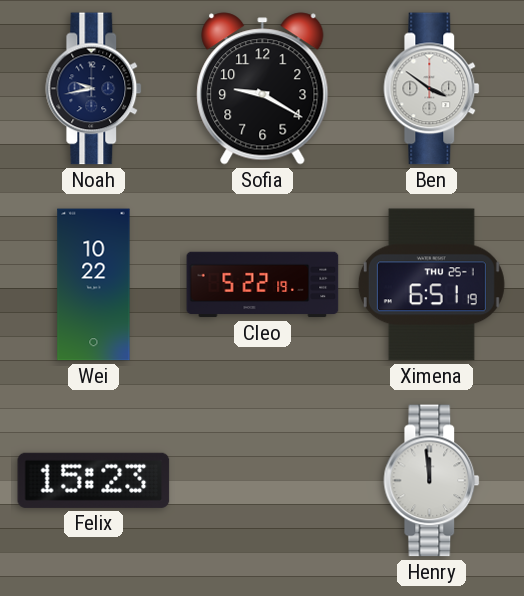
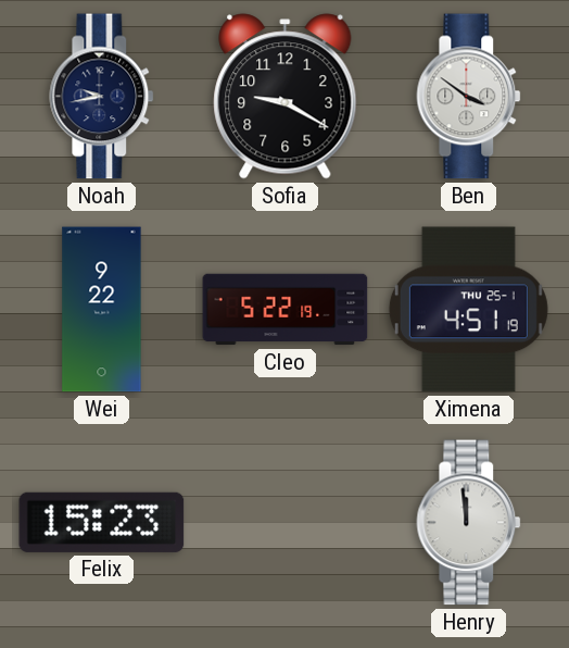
Wei: 10:22 -> 9:22
Ximena: 6:51 -> 4:51
